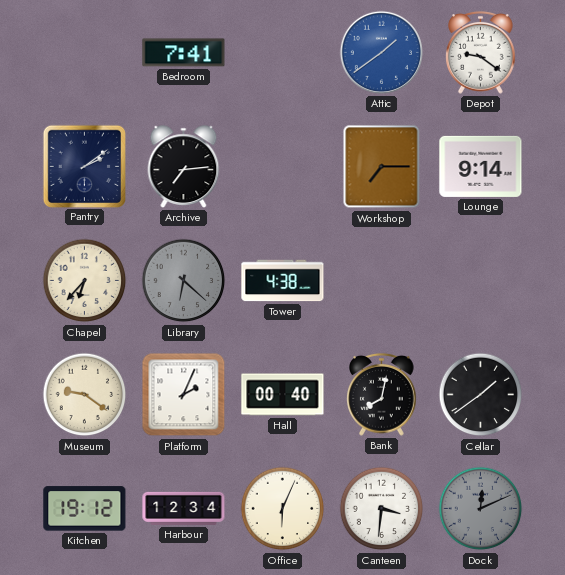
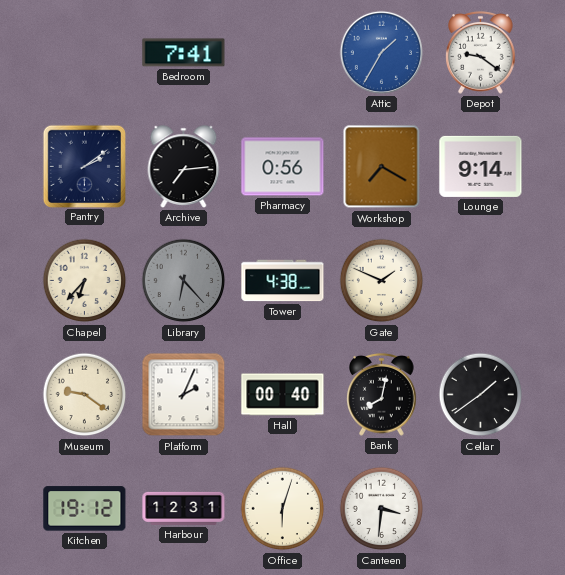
Attic: 1:39 -> 1:35
Pharmacy: none -> 0:56
Workshop: 7:15 -> 7:20
Library: 6:22 -> 6:23
Gate: none -> 1:49
Harbour: 12:34 -> 12:31
Office: 6:04 -> 6:03
Dock: 12:11 -> none
